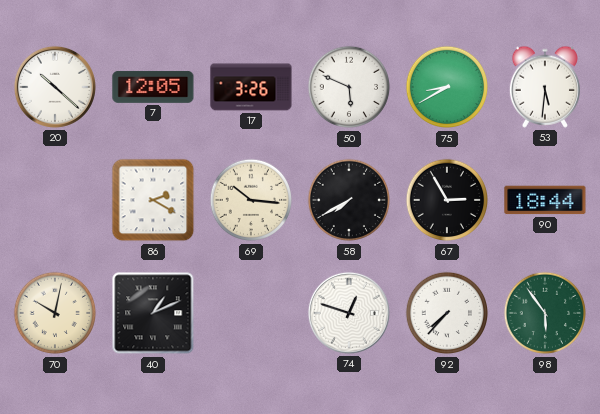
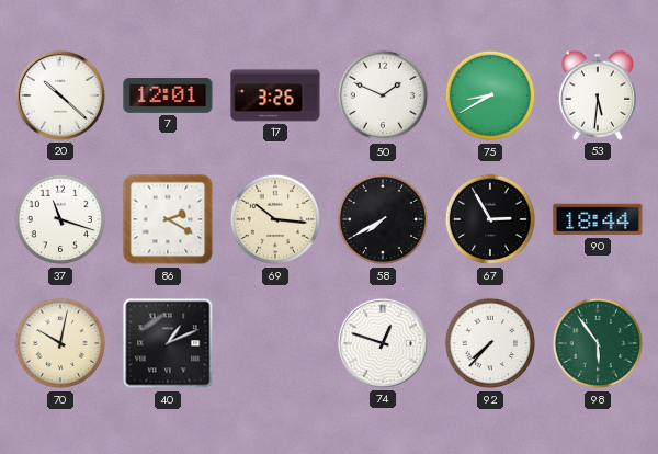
7: 12:05 -> 12:01
50: 5:49 -> 1:49
37: none -> 11:18
